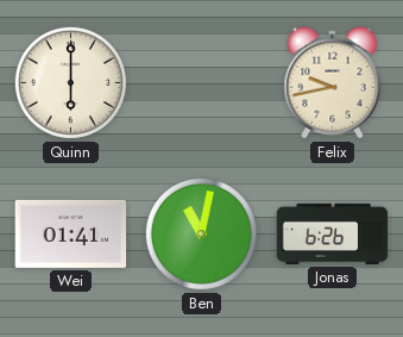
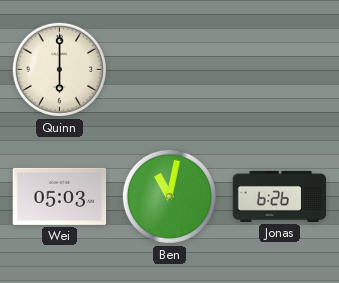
Felix: 9:43 -> none
Wei: 01:41 -> 05:03
